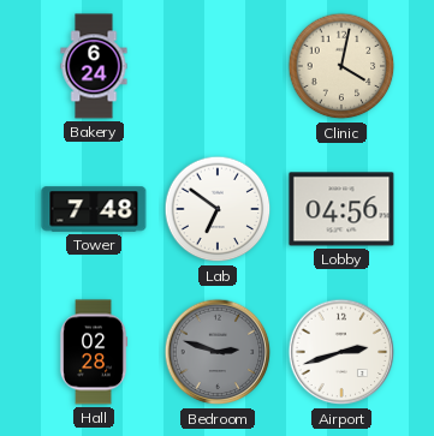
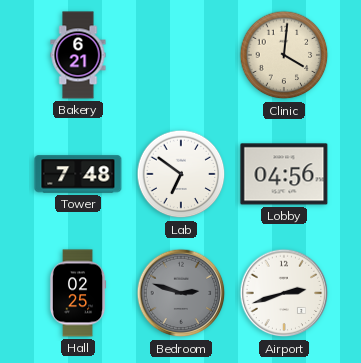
Bakery: 6:24 -> 6:21
Clinic: 4:02 -> 4:01
Hall: 02:28 -> 02:25
